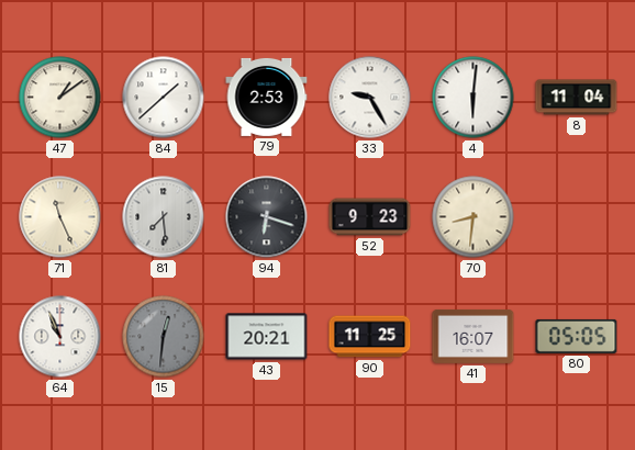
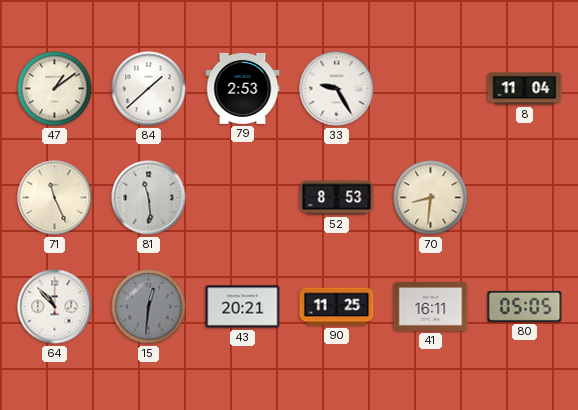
4: 6:01 -> none
81: 7:29 -> 11:29
94: 6:18 -> none
52: 9:23 -> 8:53
64: 10:56 -> 10:53
41: 16:07 -> 16:11
